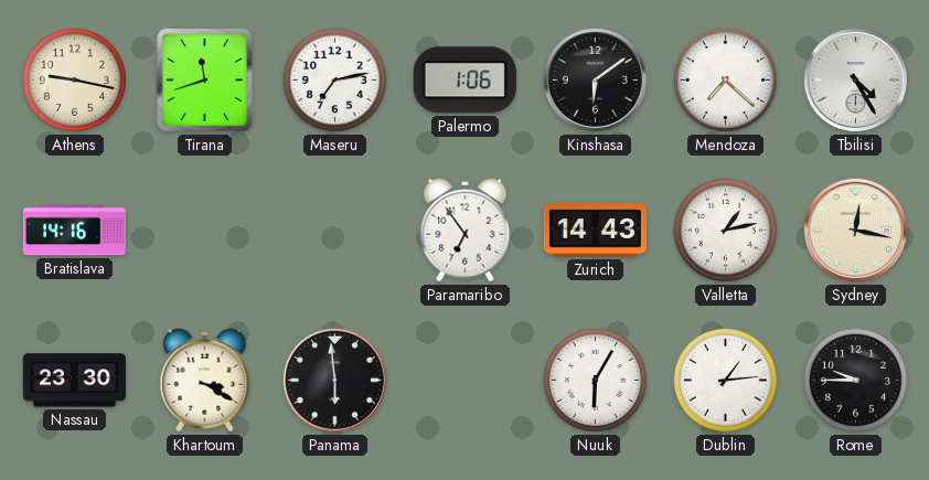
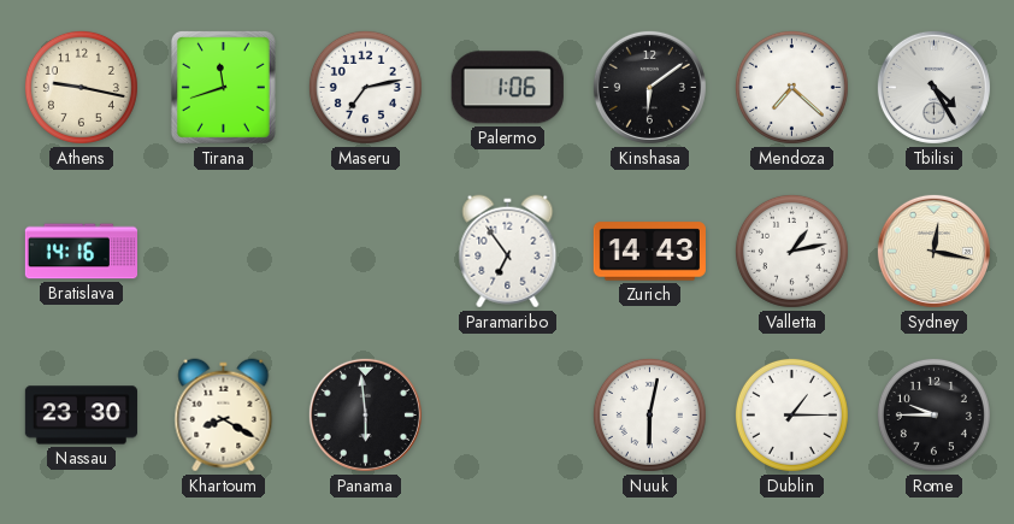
Khartoum: 3:20 -> 8:20
Nuuk: 6:05 -> 6:02
Dublin: 1:14 -> 1:15
